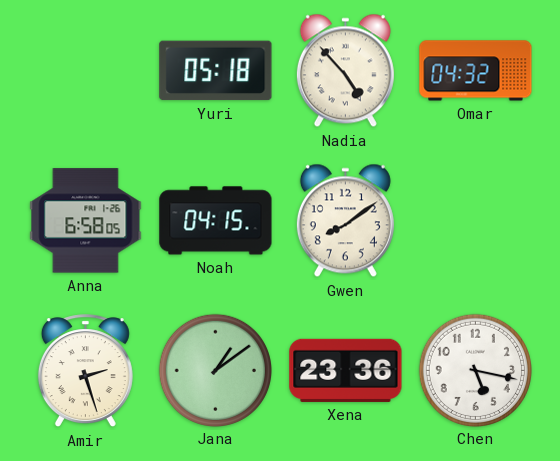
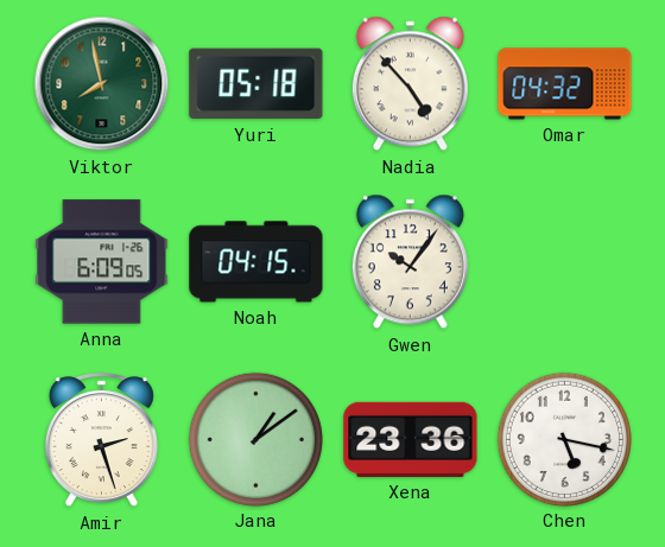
Viktor: none -> 7:58
Anna: 6:58 -> 6:09
Gwen: 8:09 -> 10:06
